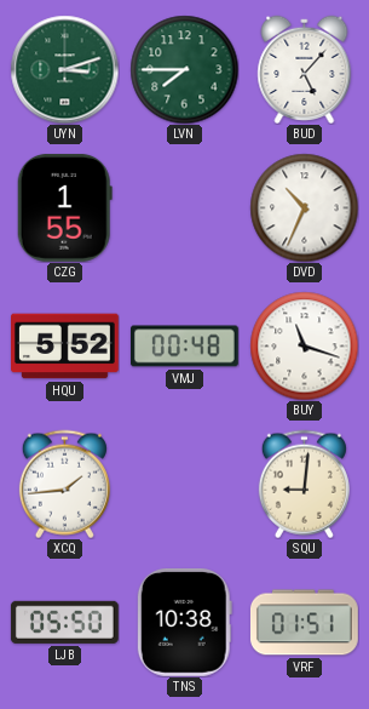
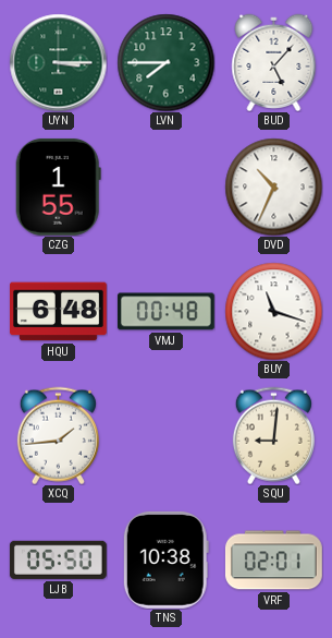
UYN: 3:12 -> 3:15
HQU: 5:52 -> 6:48
VRF: 01:51 -> 02:01
